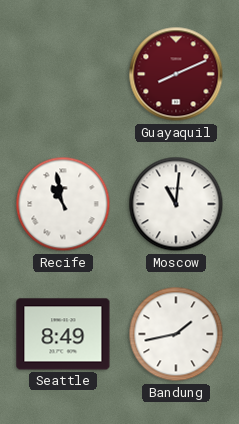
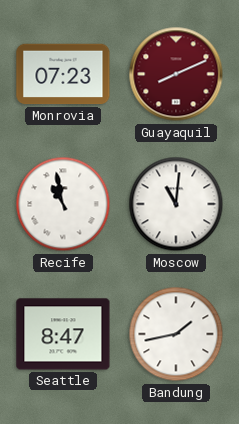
Monrovia: none -> 07:23
Seattle: 8:49 -> 8:47
